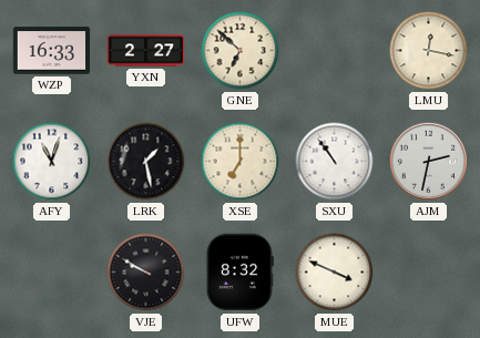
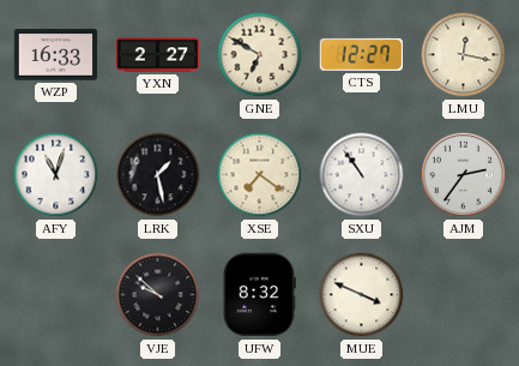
GNE: 6:52 -> 6:50
CTS: none -> 12:27
XSE: 7:00 -> 7:21
AJM: 2:32 -> 2:36
VJE: 9:50 -> 9:52
